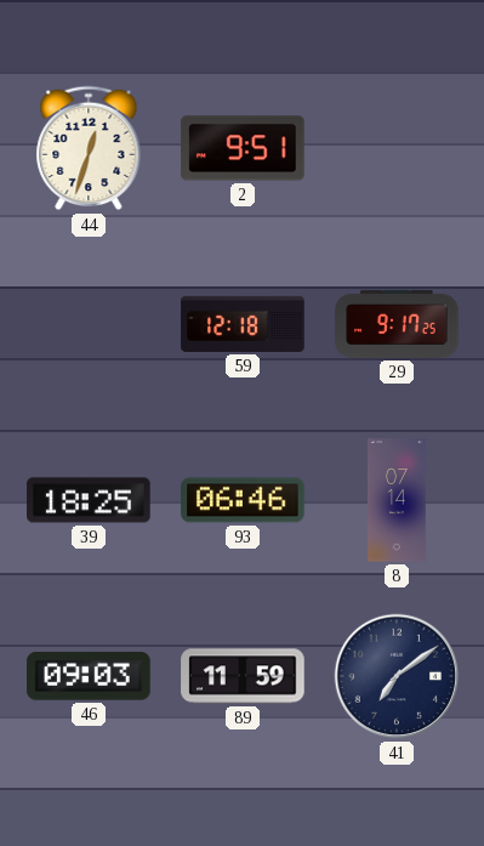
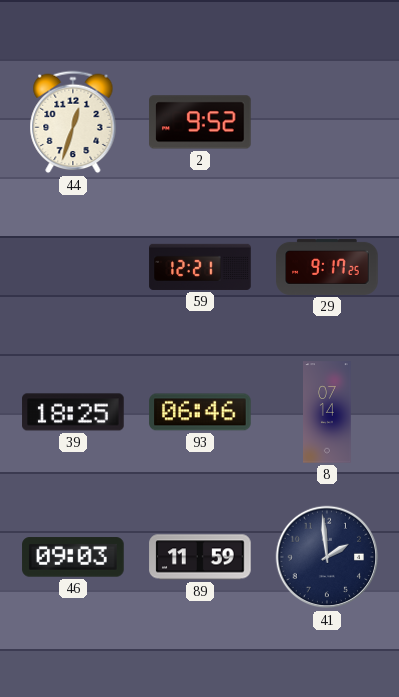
2: 9:51 -> 9:52
59: 12:18 -> 12:21
41: 7:09 -> 1:59
